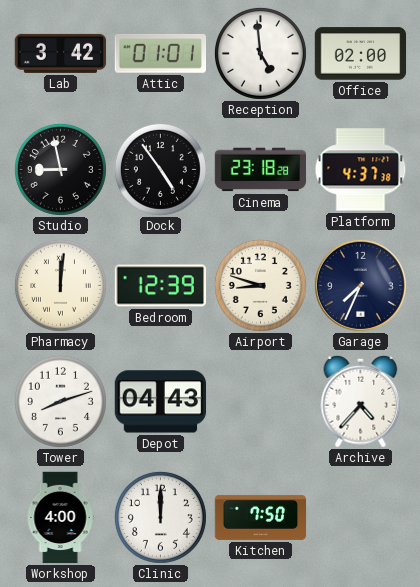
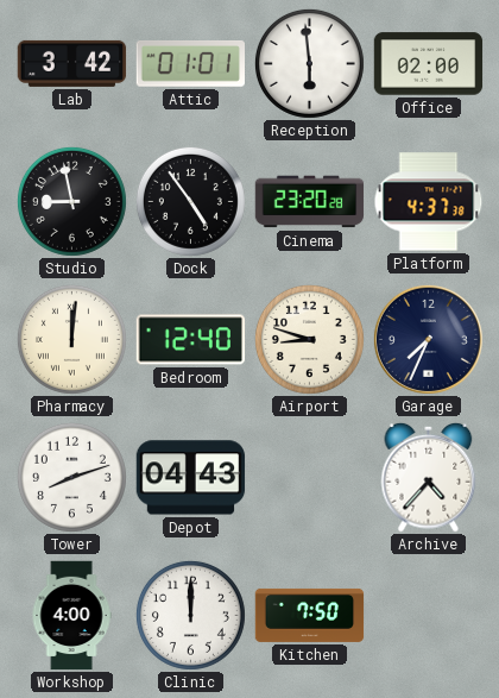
Reception: 4:59 -> 5:59
Cinema: 23:18 -> 23:20
Bedroom: 12:39 -> 12:40
